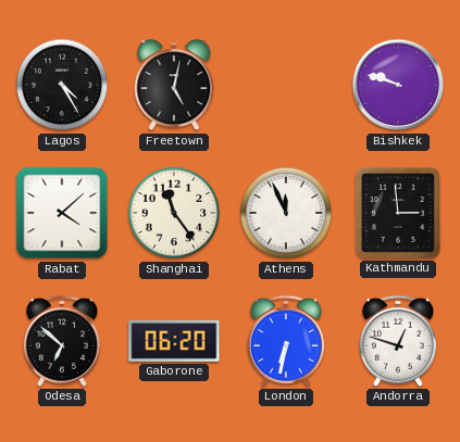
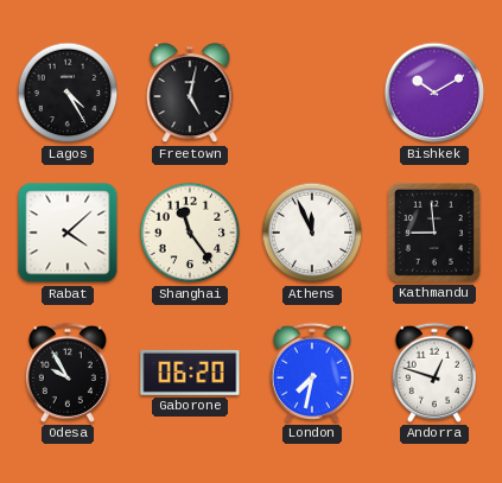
Bishkek: 9:48 -> 10:10
Kathmandu: 2:59 -> 8:59
Odesa: 6:52 -> 9:55
London: 6:32 -> 7:32
